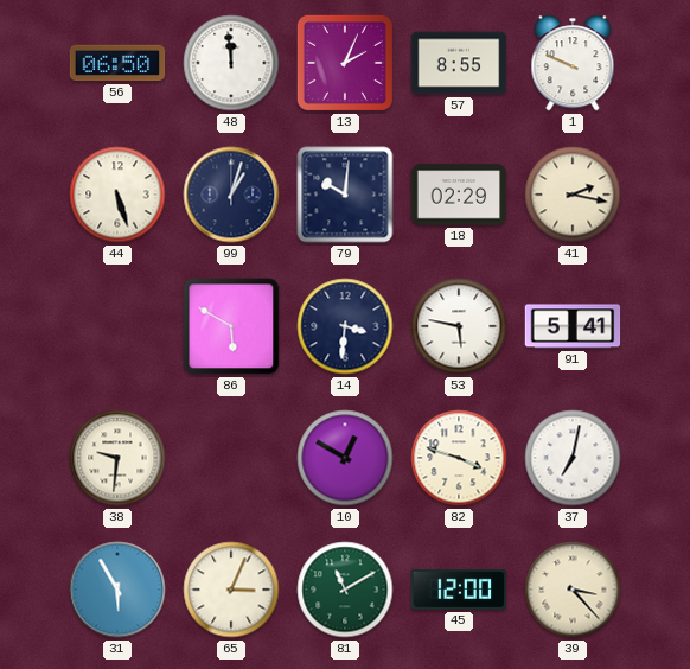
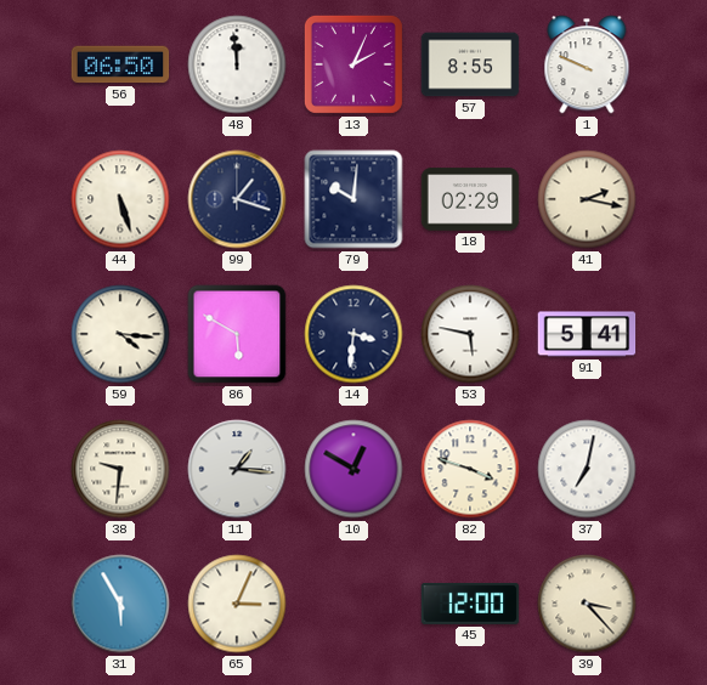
99: 1:03 -> 1:18
59: none -> 4:16
11: none -> 1:16
81: 11:10 -> none
